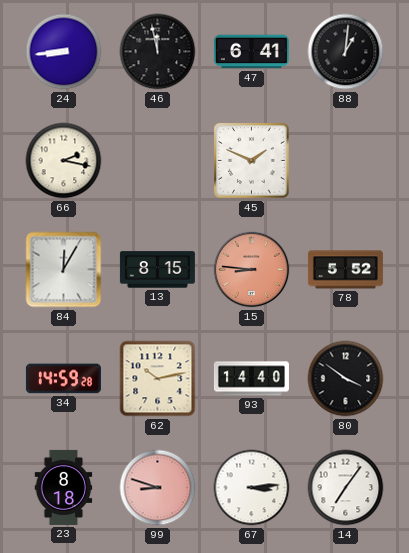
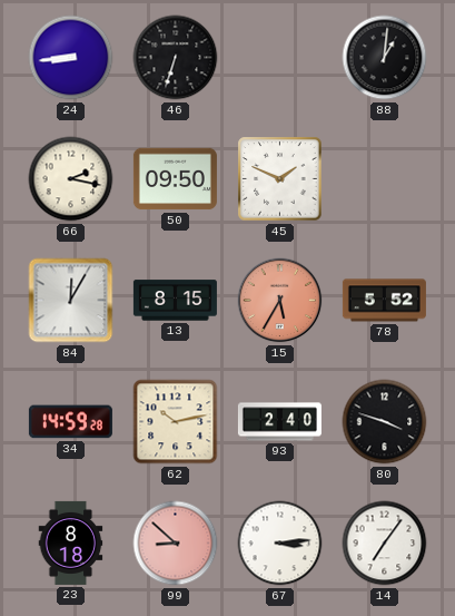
46: 11:58 -> 6:33
47: 6:41 -> none
50: none -> 09:50
15: 8:46 -> 5:35
93: 14:40 -> 2:40
80: 3:51 -> 3:48
99: 8:48 -> 8:52
